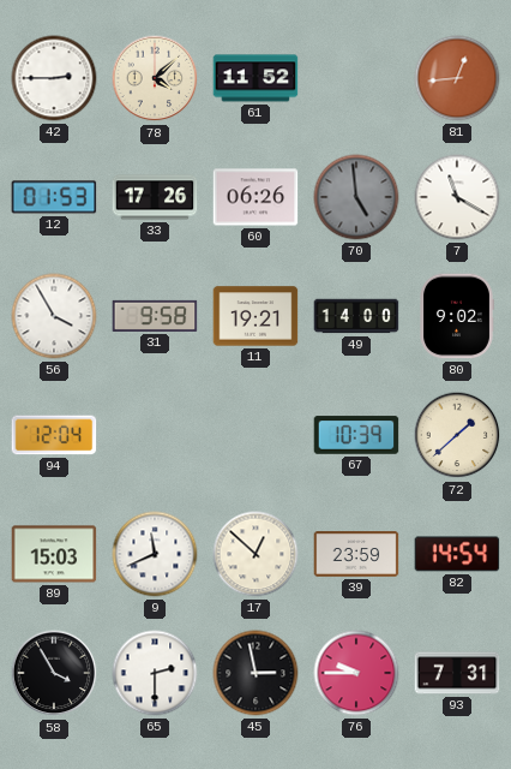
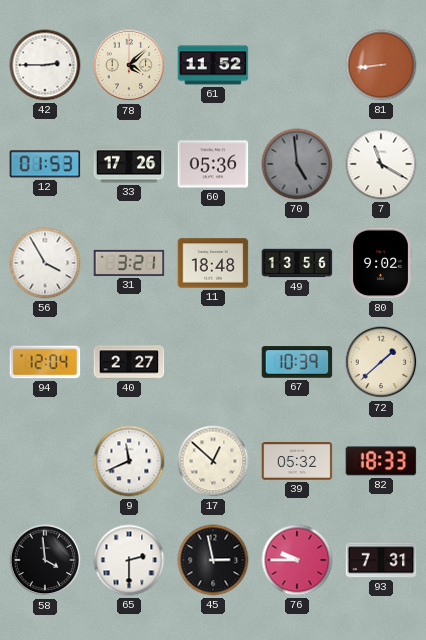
81: 12:44 -> 8:44
60: 06:26 -> 05:36
31: 9:58 -> 3:21
11: 19:21 -> 18:48
49: 14:00 -> 13:56
40: none -> 2:27
89: 15:03 -> none
39: 23:59 -> 05:32
82: 14:54 -> 18:33
58: 3:55 -> 3:59
